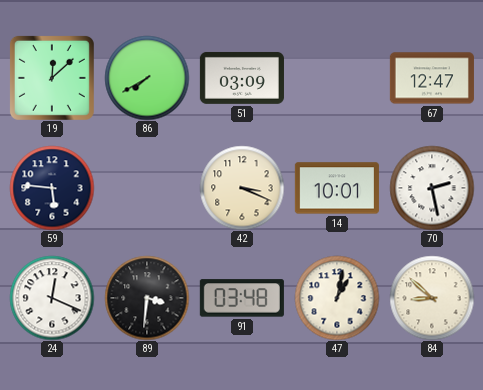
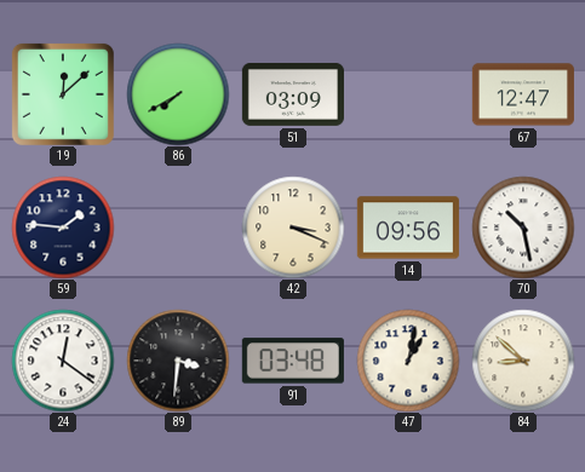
59: 5:46 -> 1:46
14: 10:01 -> 09:56
70: 2:28 -> 10:28
24: 12:19 -> 12:21
